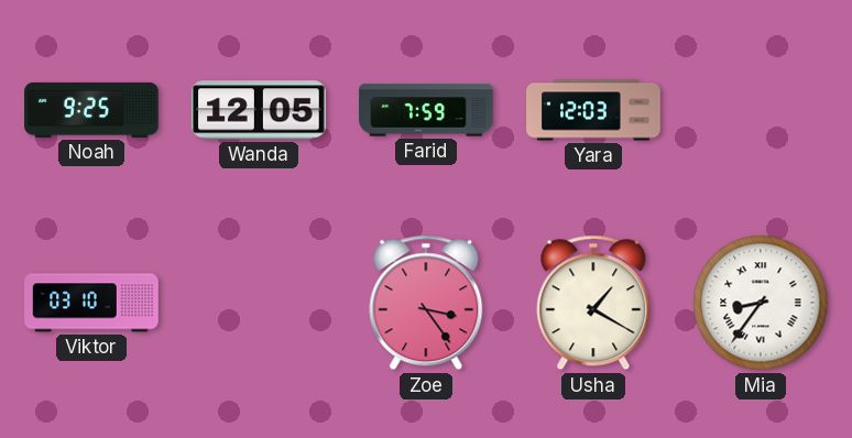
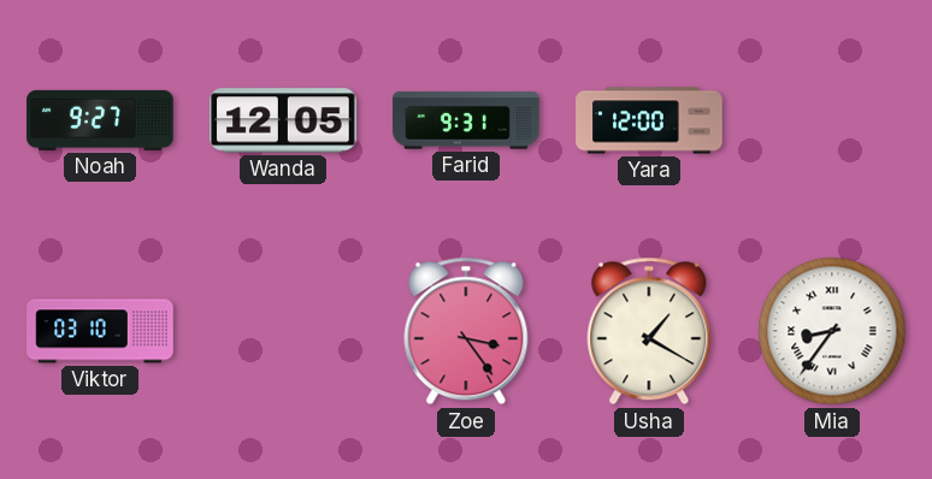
Noah: 9:25 -> 9:27
Farid: 7:59 -> 9:31
Yara: 12:03 -> 12:00
